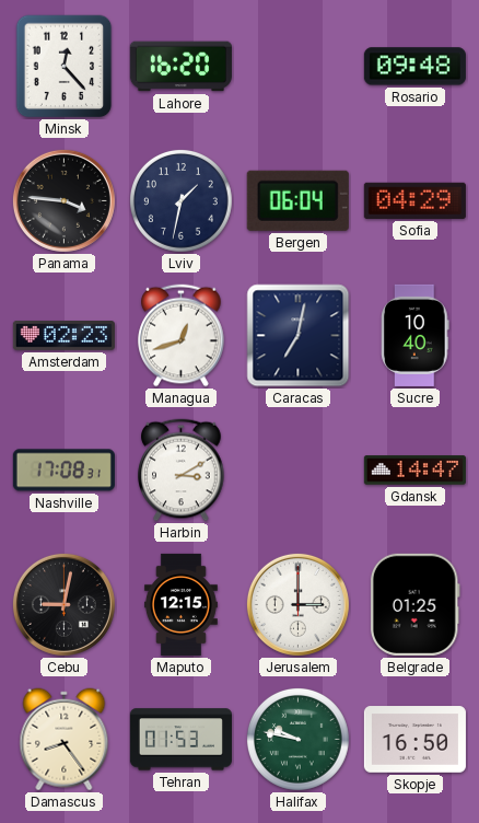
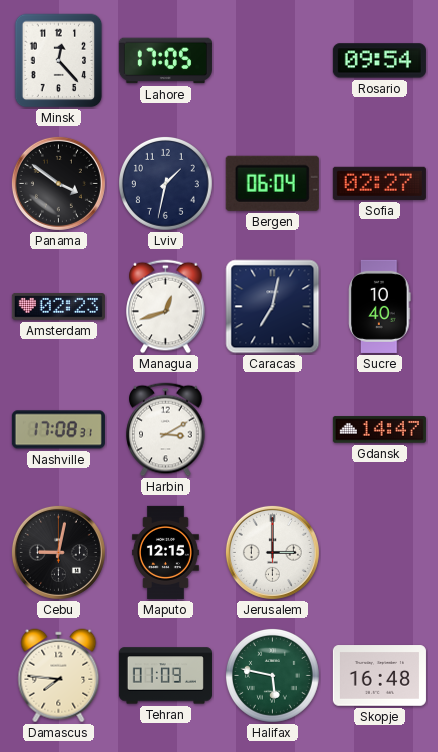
Lahore: 16:20 -> 17:05
Rosario: 09:48 -> 09:54
Panama: 3:46 -> 3:51
Sofia: 04:29 -> 02:27
Belgrade: 01:25 -> none
Damascus: 8:24 -> 7:46
Tehran: 01:53 -> 01:09
Halifax: 9:47 -> 5:47
Skopje: 16:50 -> 16:48
